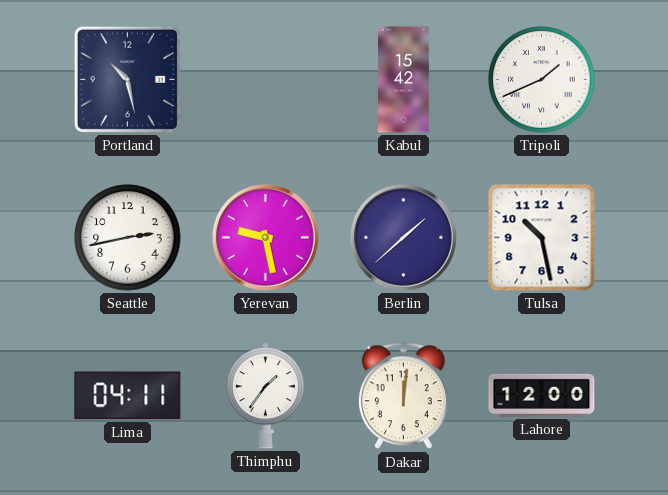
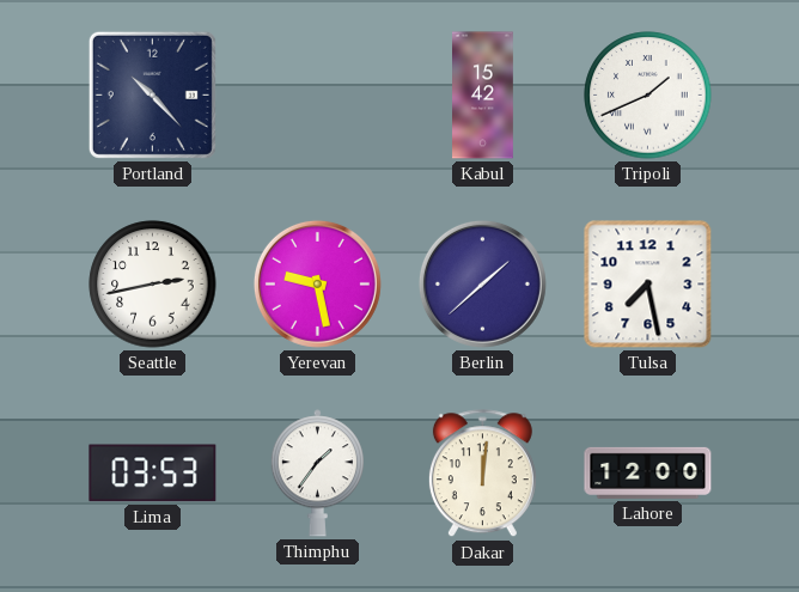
Portland: 10:28 -> 10:23
Tulsa: 10:28 -> 7:28
Lima: 04:11 -> 03:53
